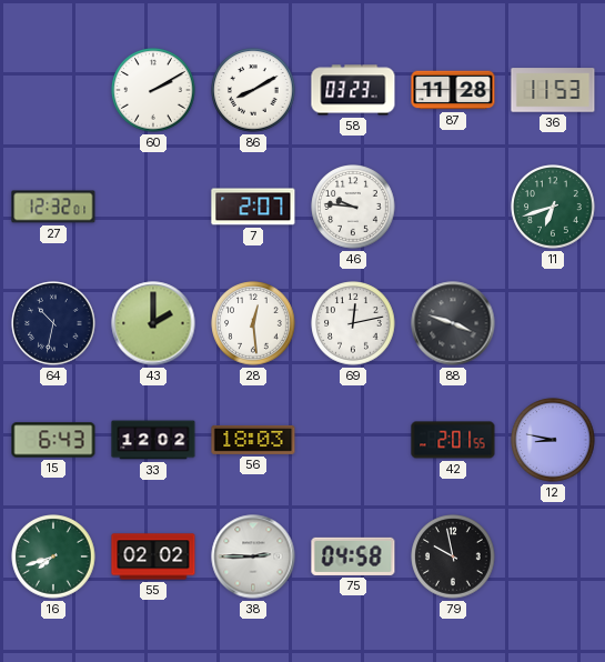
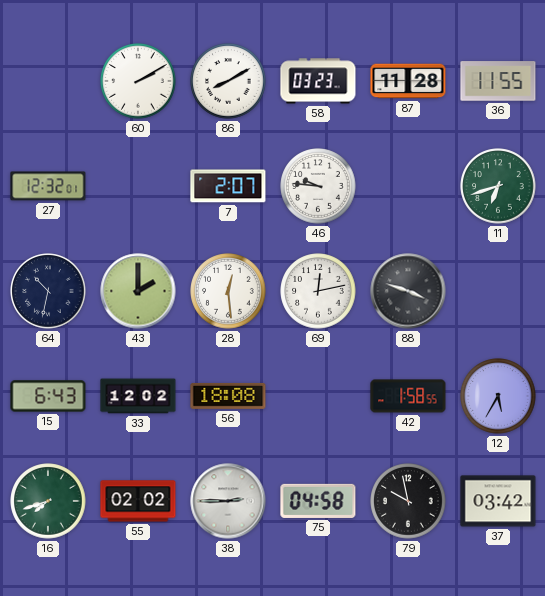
36: 11:53 -> 11:55
56: 18:03 -> 18:08
42: 2:01 -> 1:58
12: 8:47 -> 5:35
37: none -> 03:42
